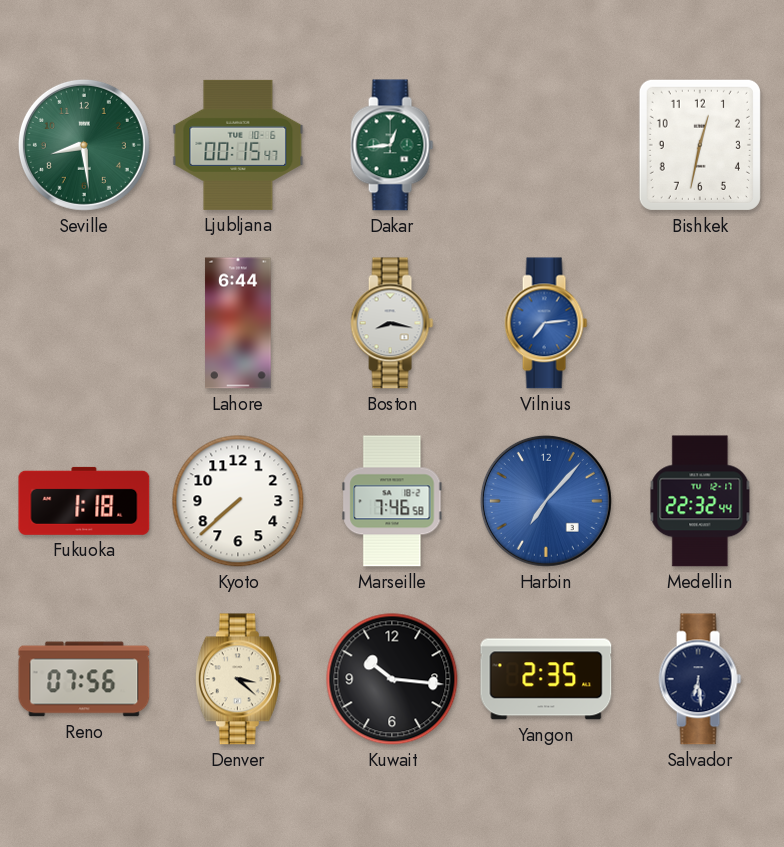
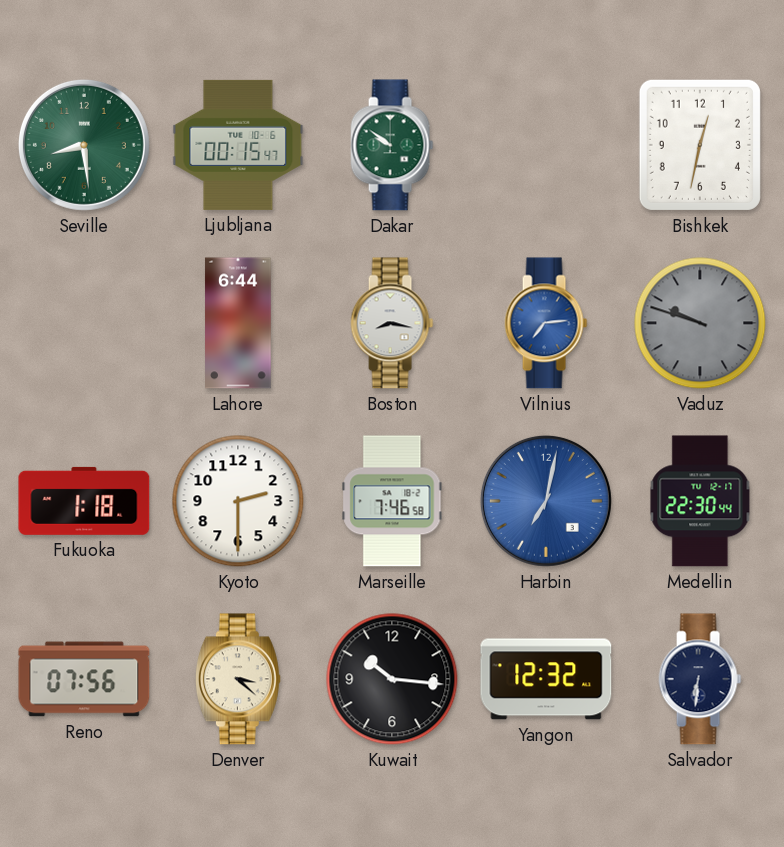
Dakar: 12:44 -> 9:51
Vaduz: none -> 9:48
Kyoto: 7:38 -> 2:30
Harbin: 7:07 -> 7:02
Medellin: 22:32 -> 22:30
Yangon: 2:35 -> 12:32
Salvador: 6:29 -> 6:31
